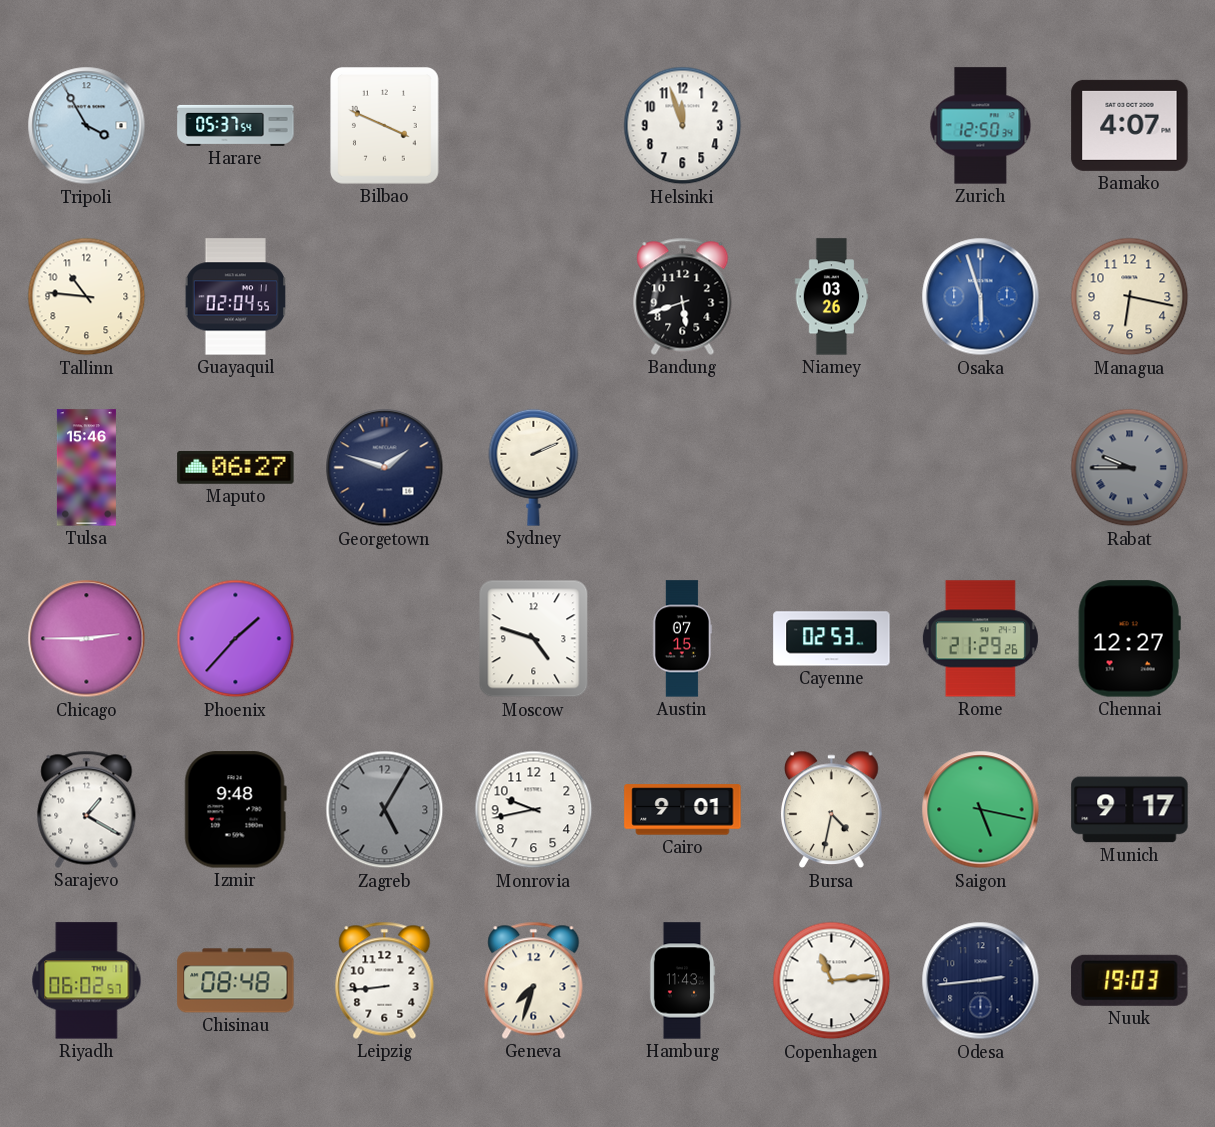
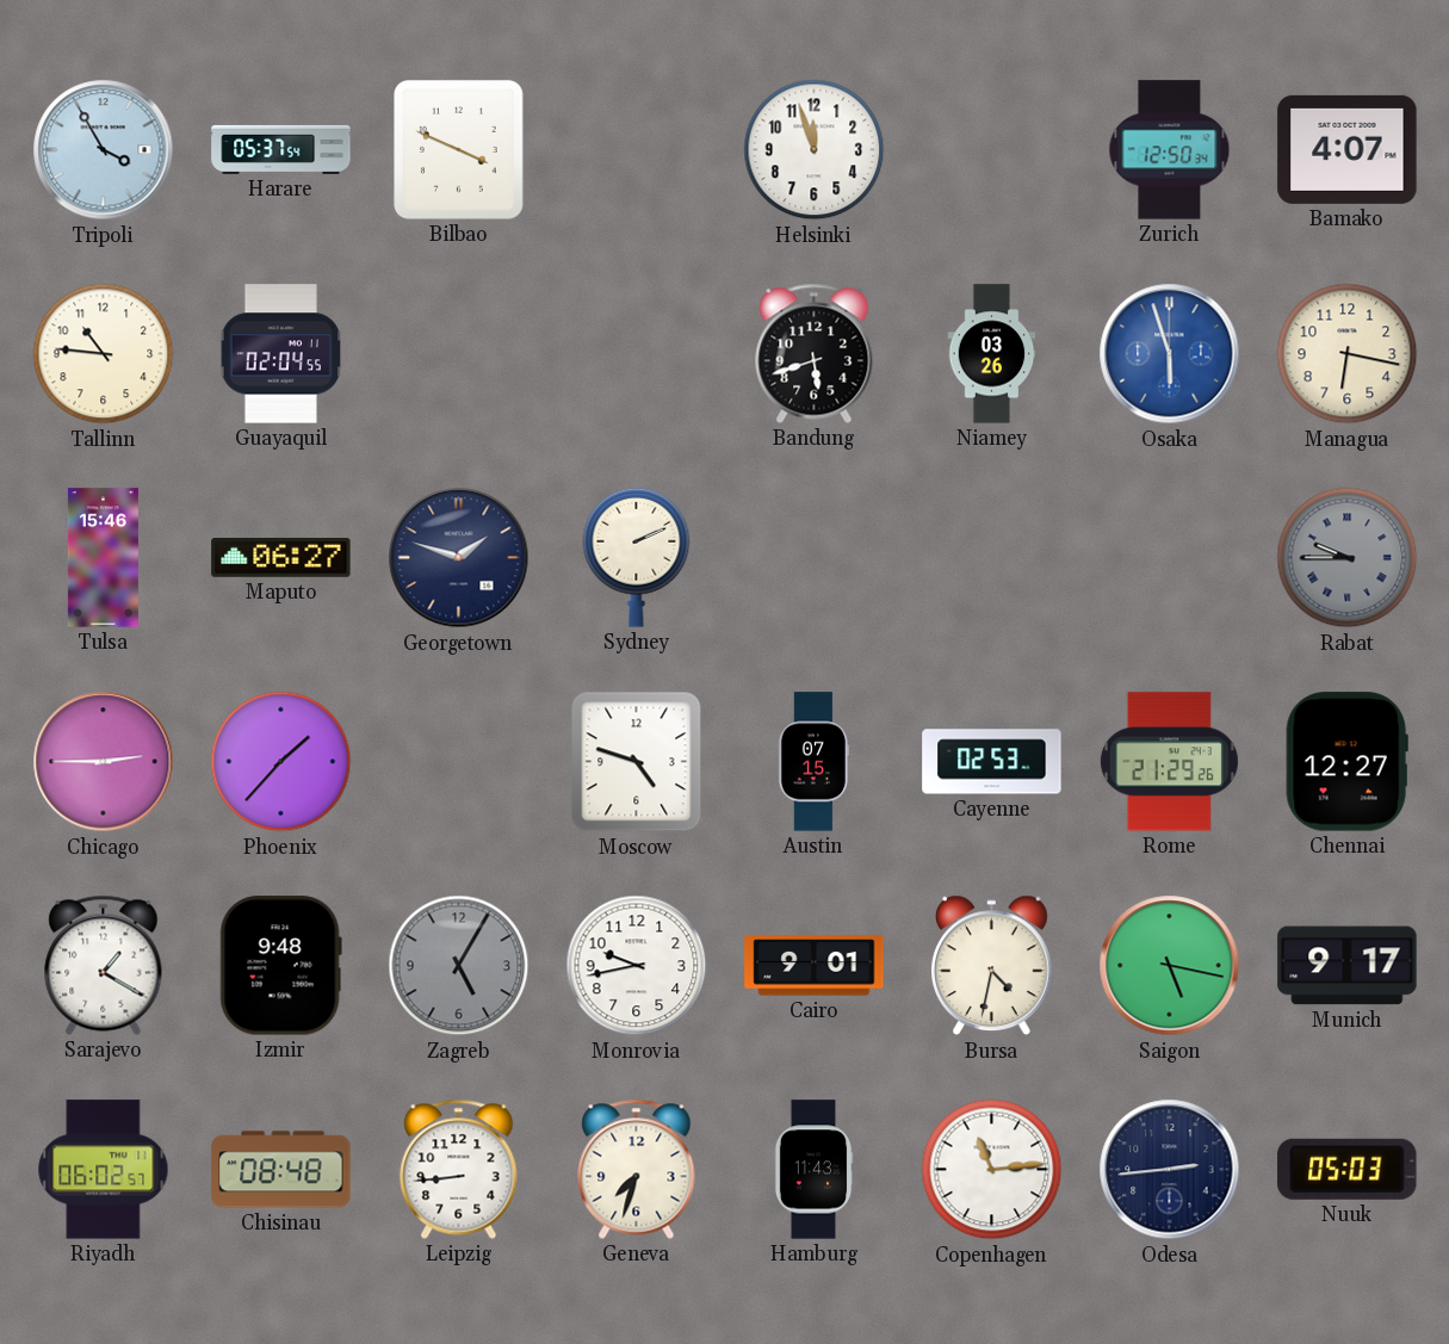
Nuuk: 19:03 -> 05:03
